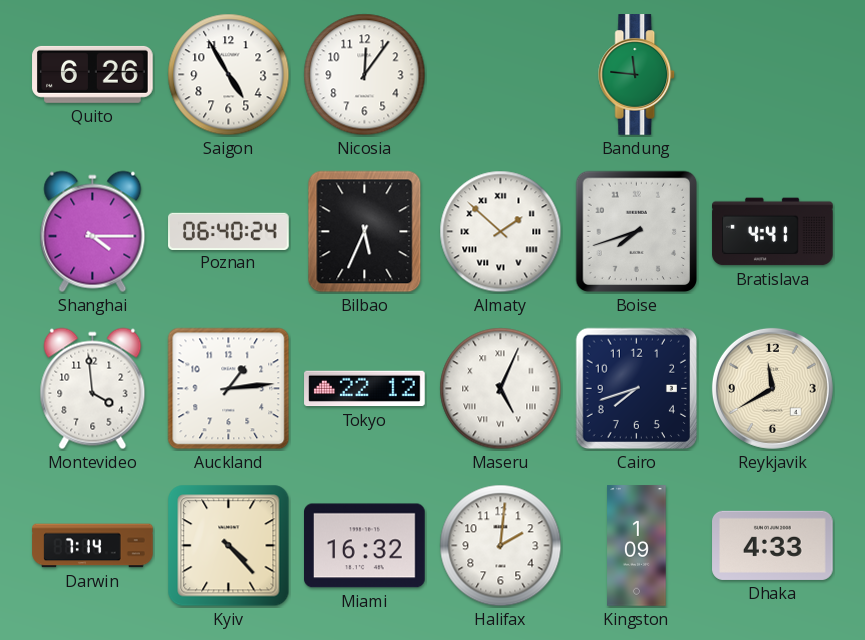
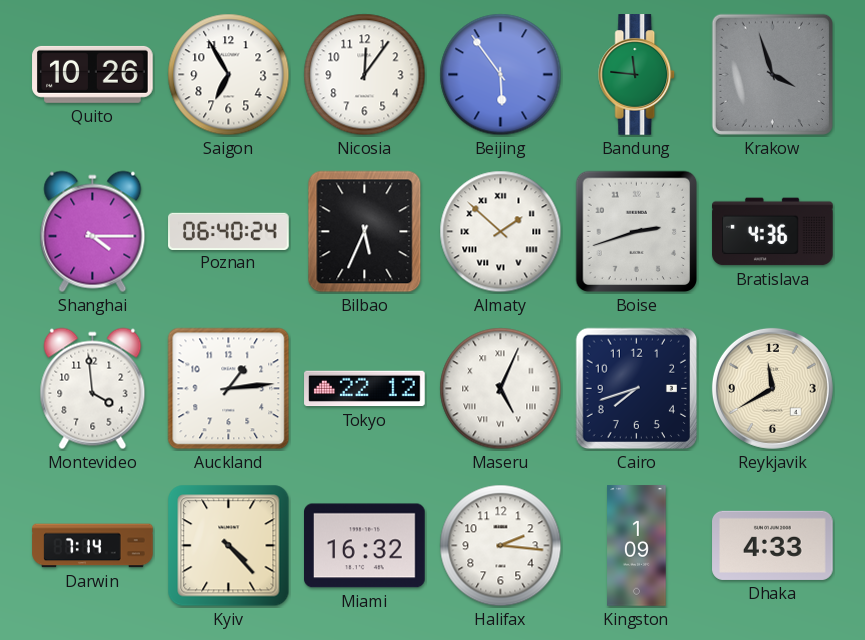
Quito: 6:26 -> 10:26
Saigon: 4:55 -> 6:55
Beijing: none -> 5:54
Krakow: none -> 3:57
Boise: 7:42 -> 2:42
Bratislava: 4:41 -> 4:36
Halifax: 2:01 -> 2:16
